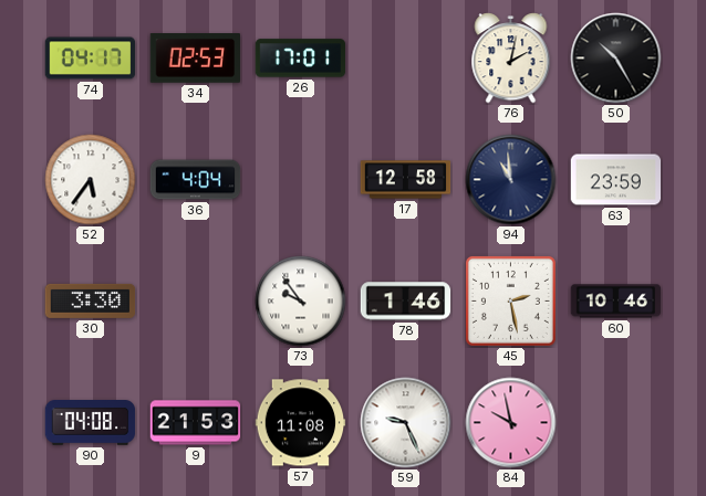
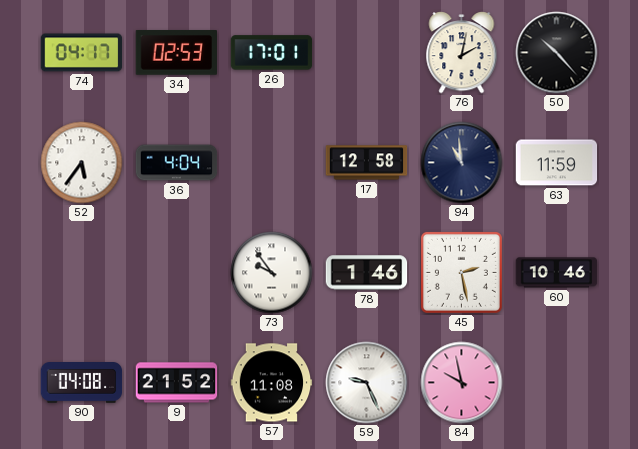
50: 10:25 -> 10:23
63: 23:59 -> 11:59
30: 3:30 -> none
9: 21:53 -> 21:52
